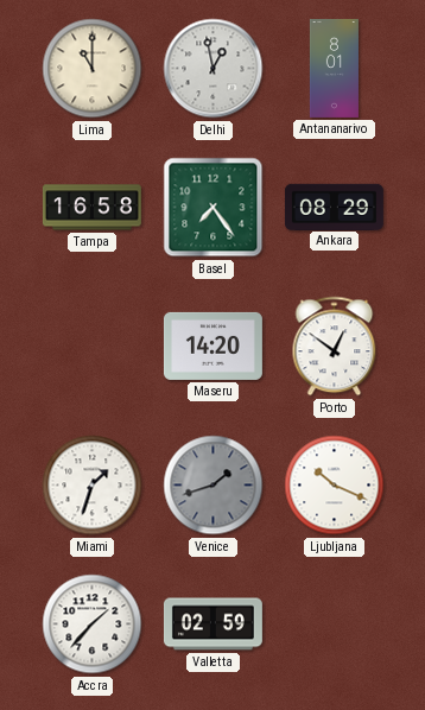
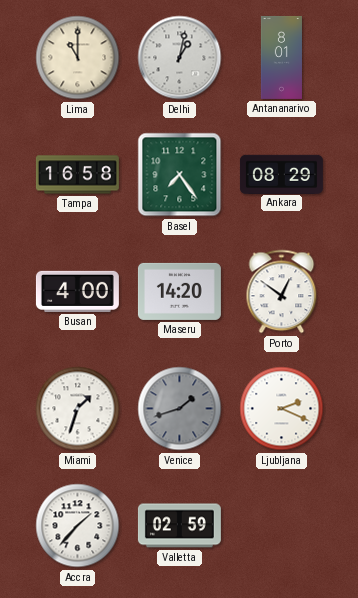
Delhi: 12:58 -> 1:02
Busan: none -> 4:00
Ljubljana: 10:19 -> 2:19
